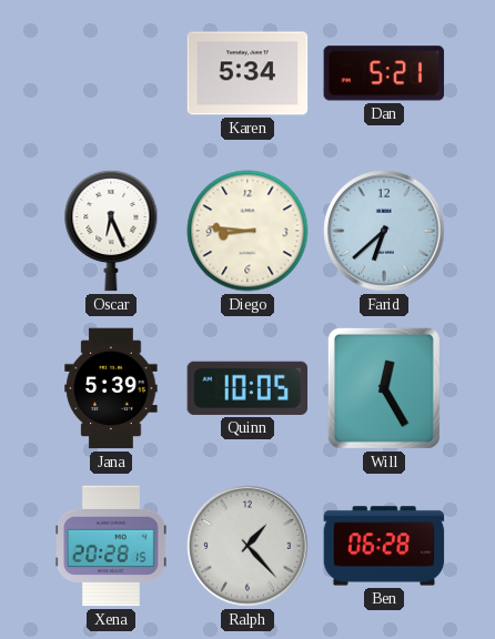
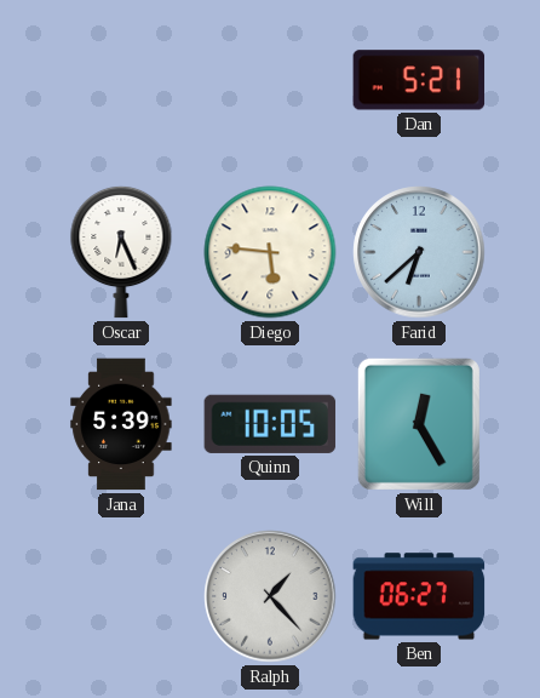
Karen: 5:34 -> none
Diego: 8:46 -> 5:46
Xena: 20:28 -> none
Ben: 06:28 -> 06:27
